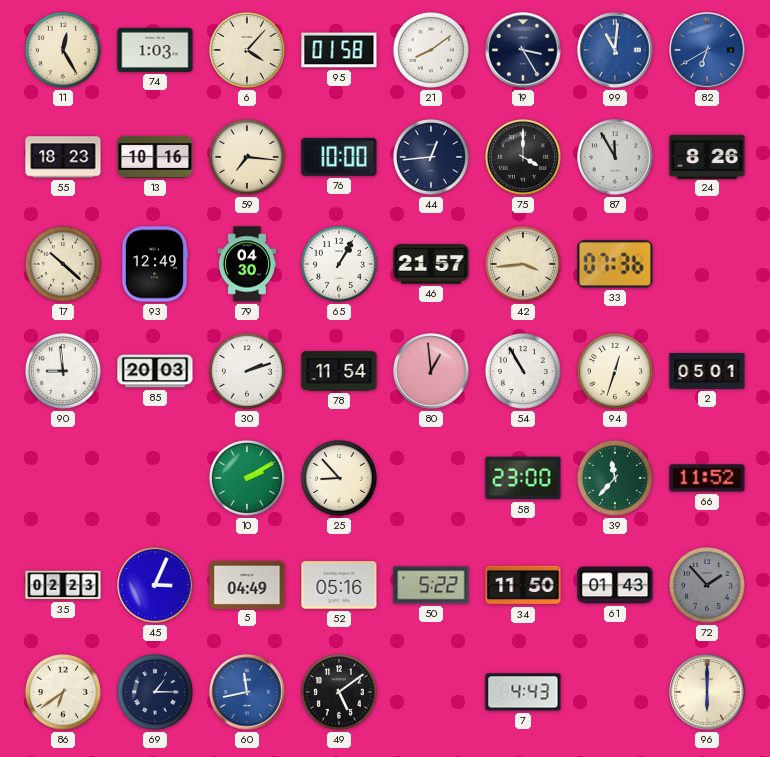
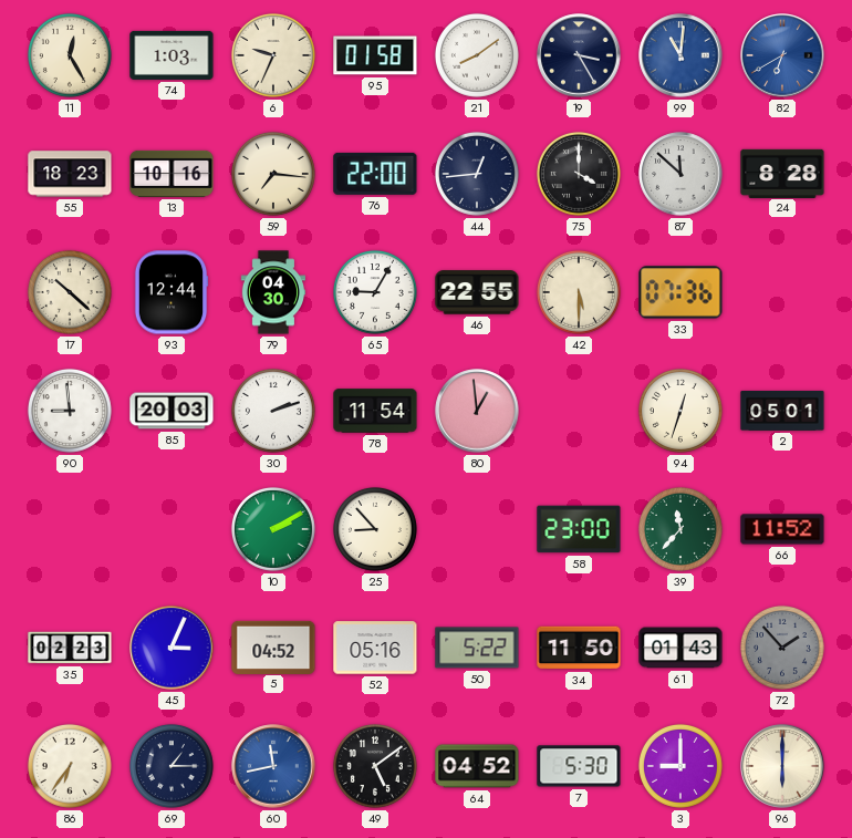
6: 4:07 -> 9:34
76: 10:00 -> 22:00
87: 11:55 -> 11:52
24: 8:26 -> 8:28
93: 12:49 -> 12:44
65: 1:05 -> 9:05
46: 21:57 -> 22:55
42: 3:44 -> 5:30
54: 10:55 -> none
5: 04:49 -> 04:52
86: 6:39 -> 6:36
64: none -> 04:52
7: 4:43 -> 5:30
3: none -> 9:00
